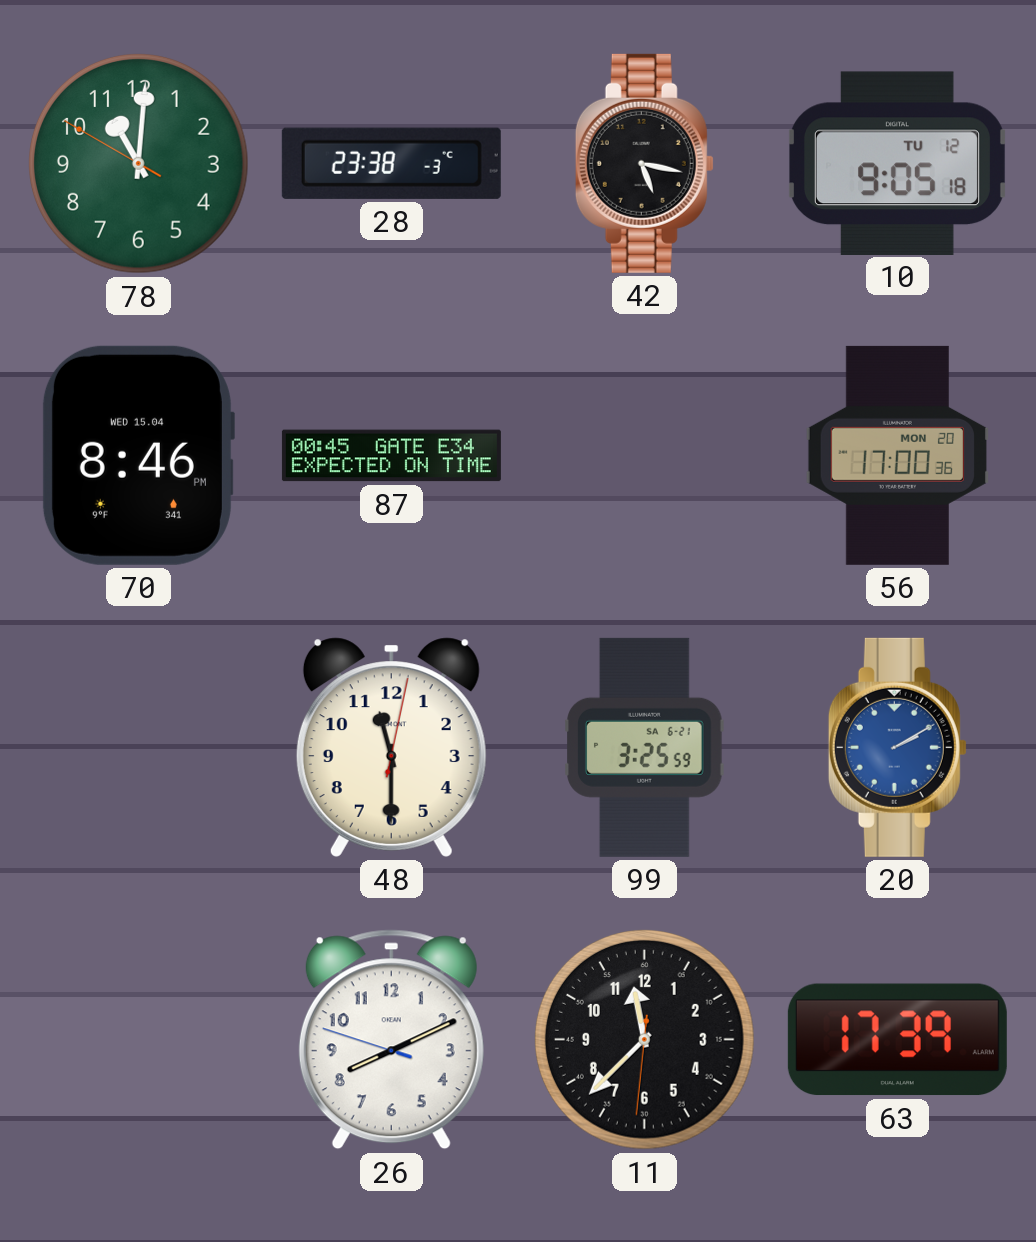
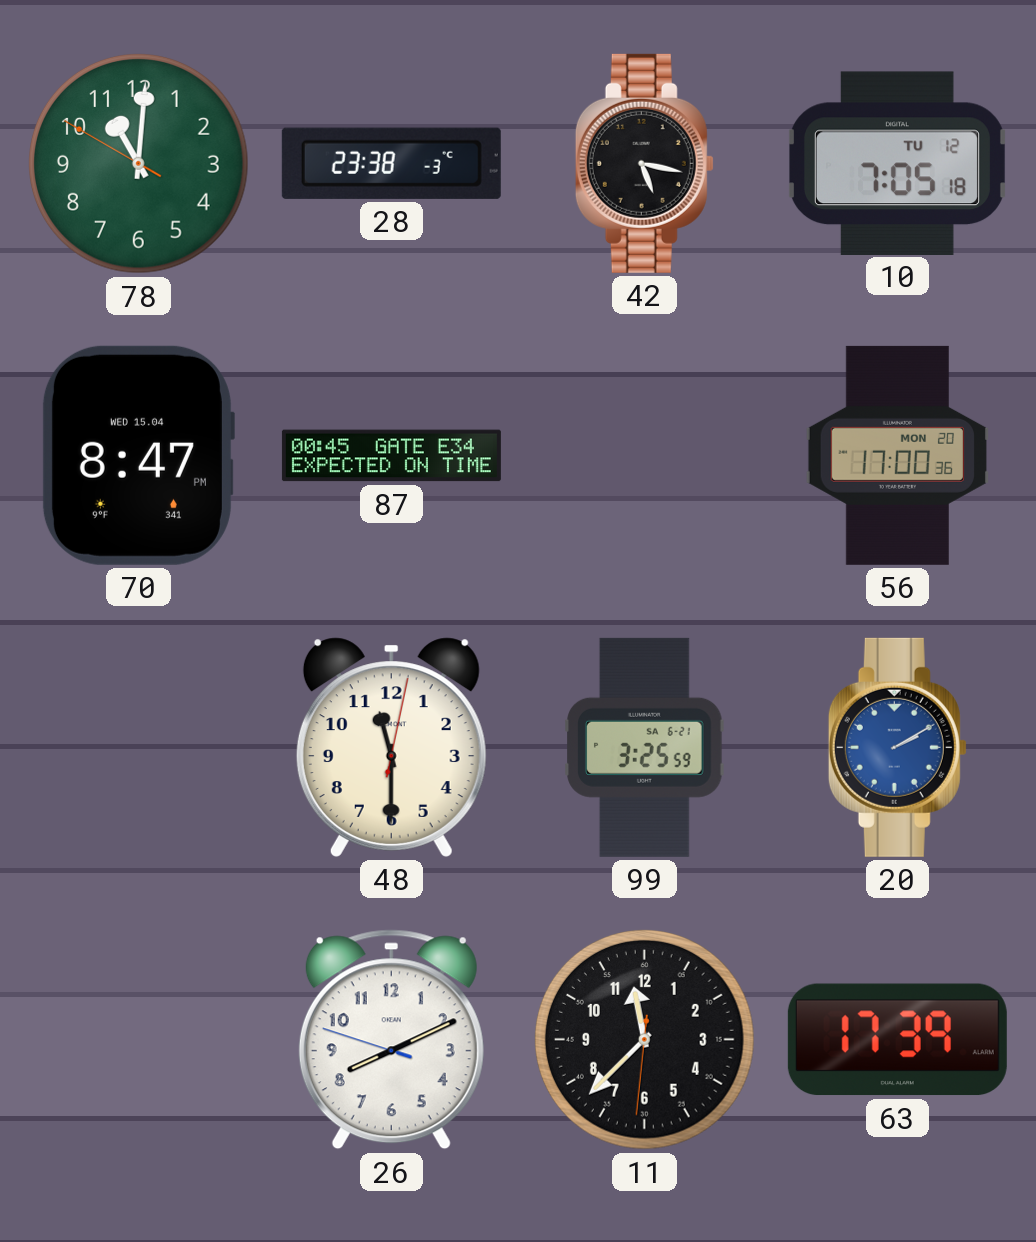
10: 9:05 -> 7:05
70: 8:46 -> 8:47
